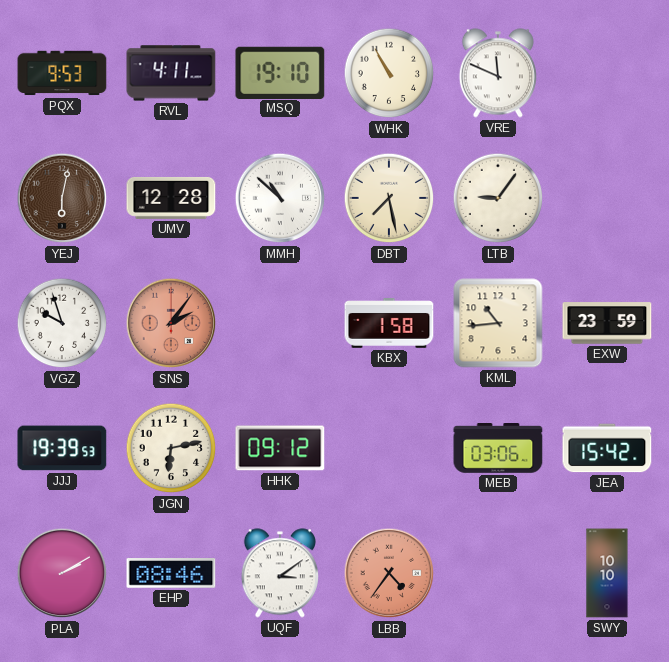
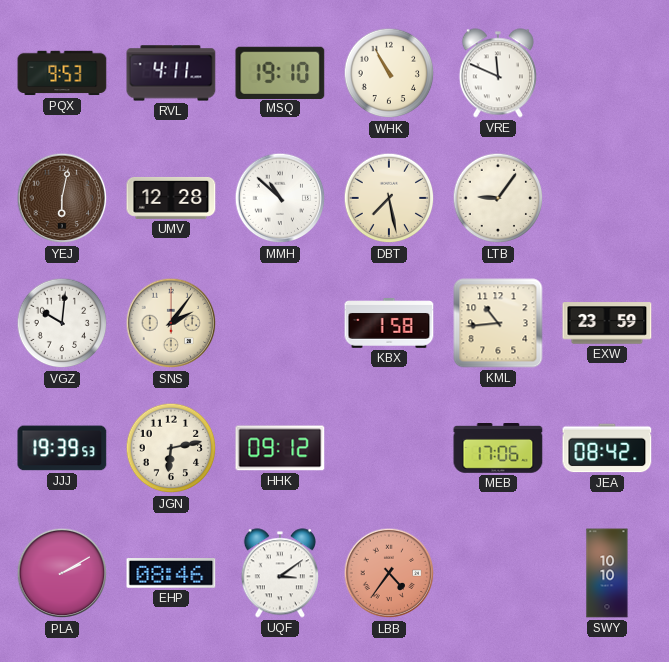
VGZ: 9:57 -> 10:01
SNS dial: salmon -> cream
MEB: 03:06 -> 17:06
JEA: 15:42 -> 08:42
